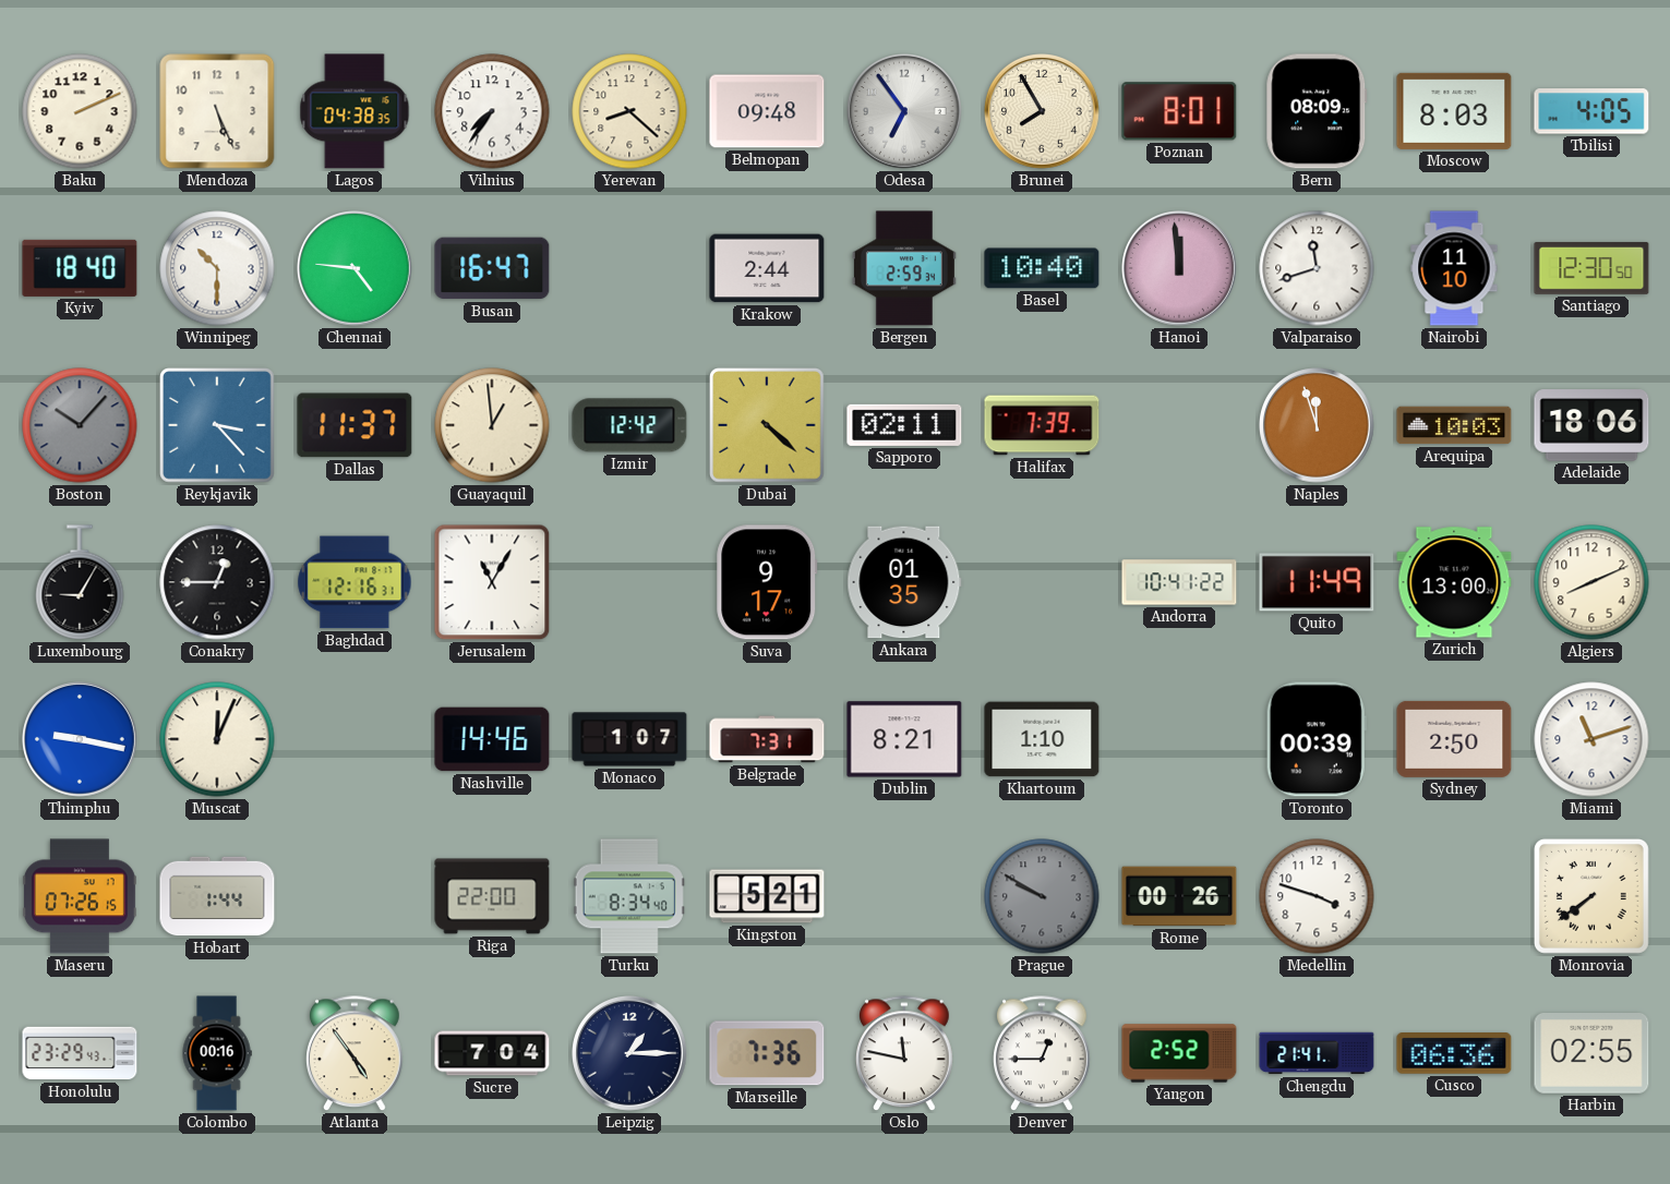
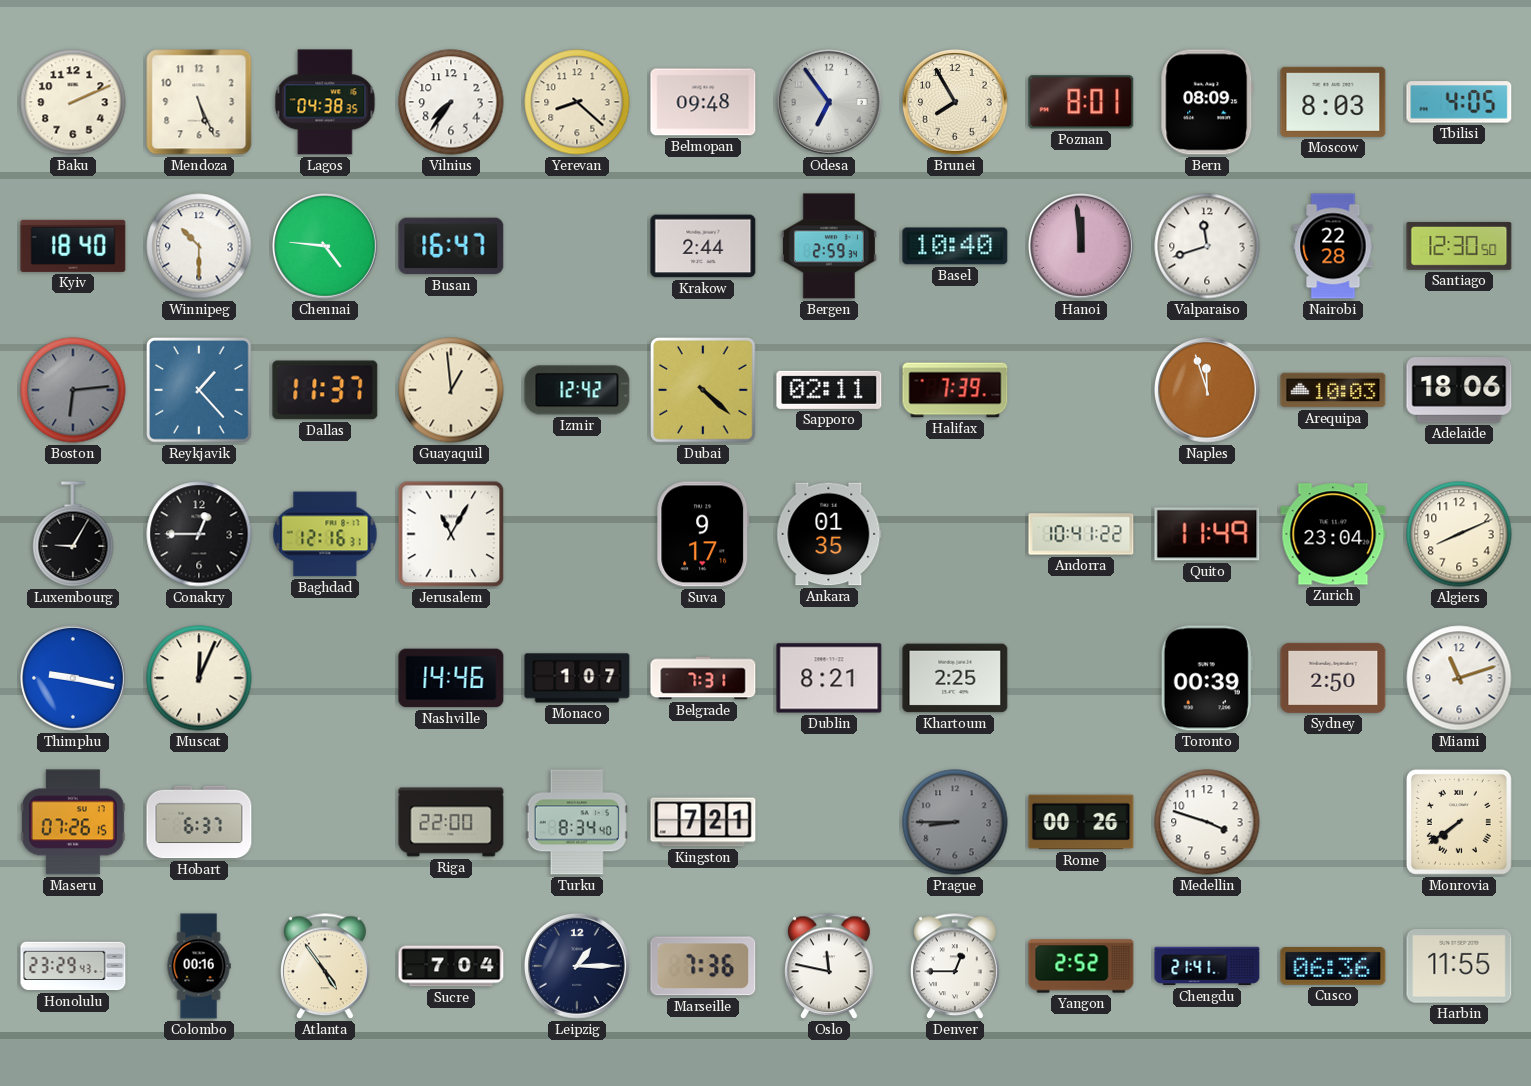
Nairobi: 11:10 -> 22:28
Boston: 10:07 -> 6:14
Reykjavik: 3:23 -> 1:23
Zurich: 13:00 -> 23:04
Khartoum: 1:10 -> 2:25
Hobart: 1:44 -> 6:37
Kingston: 5:21 -> 7:21
Prague: 9:50 -> 8:45
Harbin: 02:55 -> 11:55
